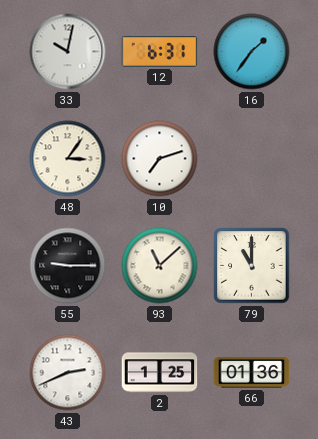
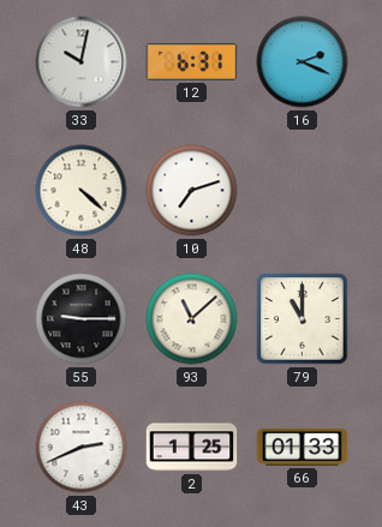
16: 1:36 -> 2:19
48: 3:06 -> 4:22
66: 01:36 -> 01:33
